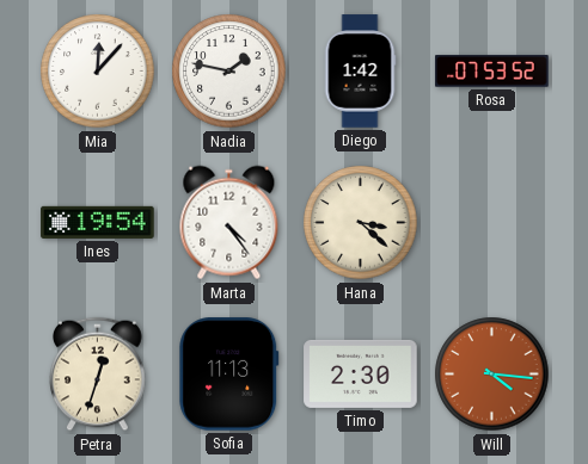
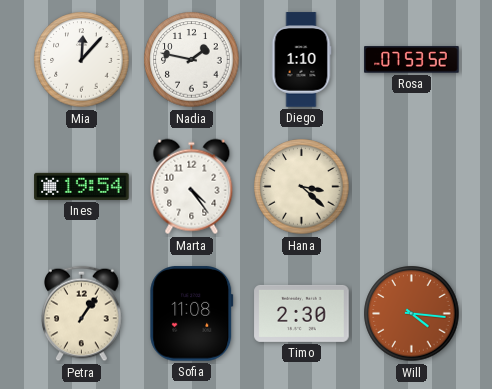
Diego: 1:42 -> 1:10
Petra: 12:33 -> 1:06
Sofia: 11:13 -> 11:08
